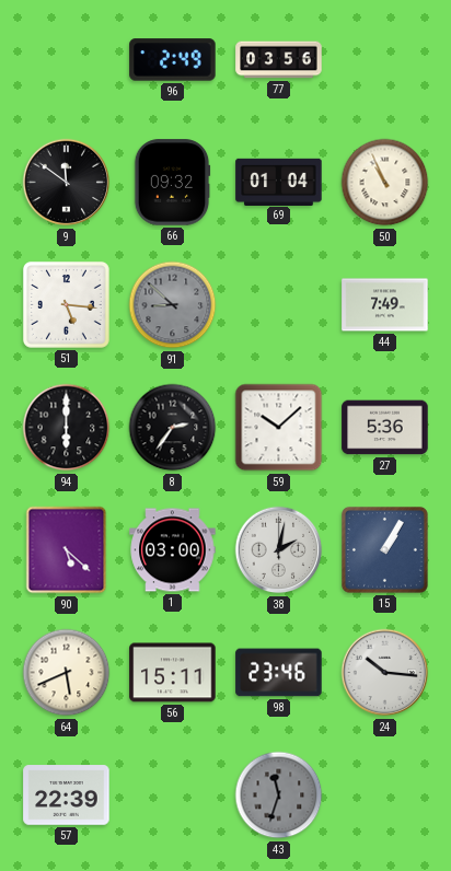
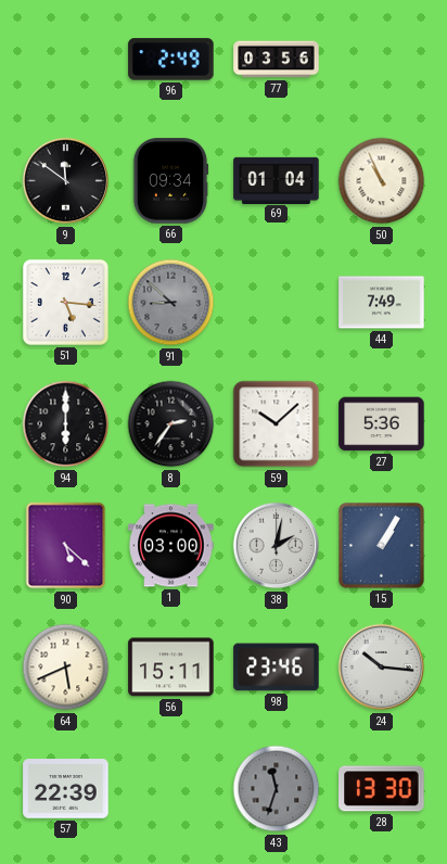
66: 09:32 -> 09:34
28: none -> 13:30
